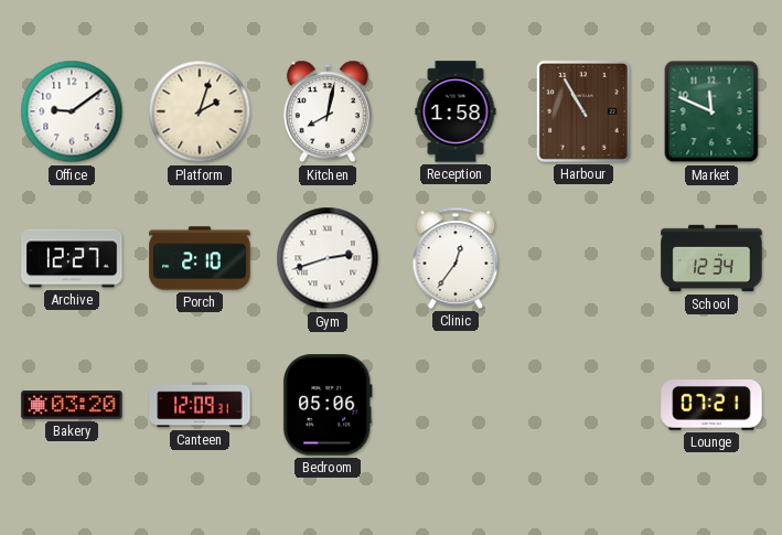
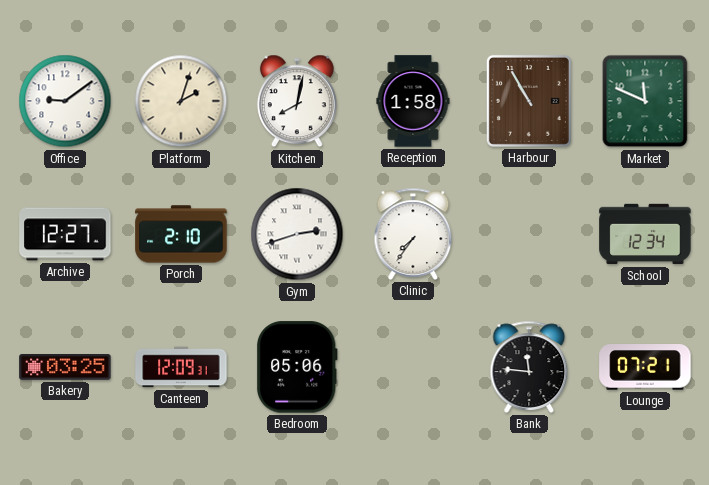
Clinic: 12:36 -> 7:36
Bakery: 03:20 -> 03:25
Bank: none -> 11:46
